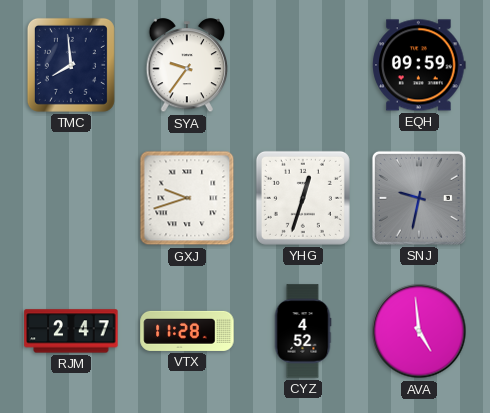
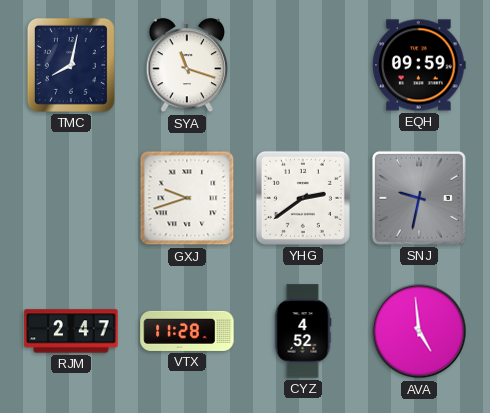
TMC: 7:59 -> 8:02
SYA: 9:36 -> 11:18
YHG: 12:33 -> 2:39
